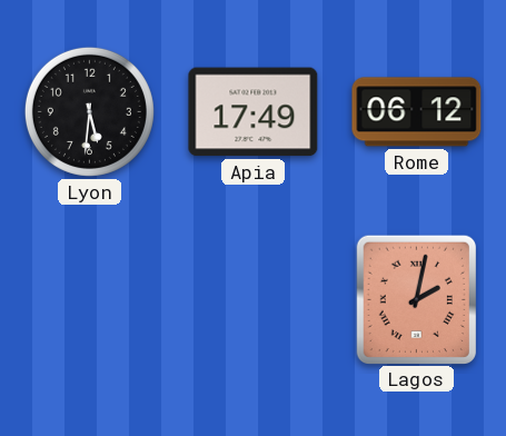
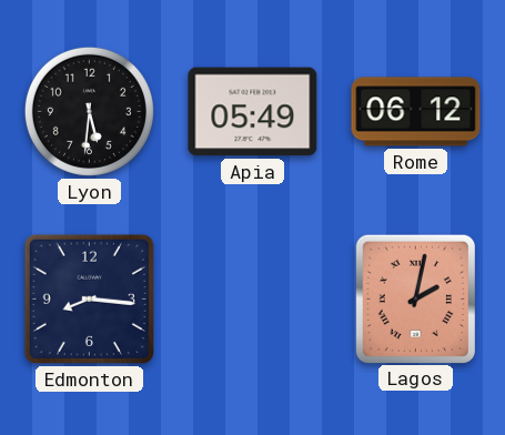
Apia: 17:49 -> 05:49
Edmonton: none -> 8:16
